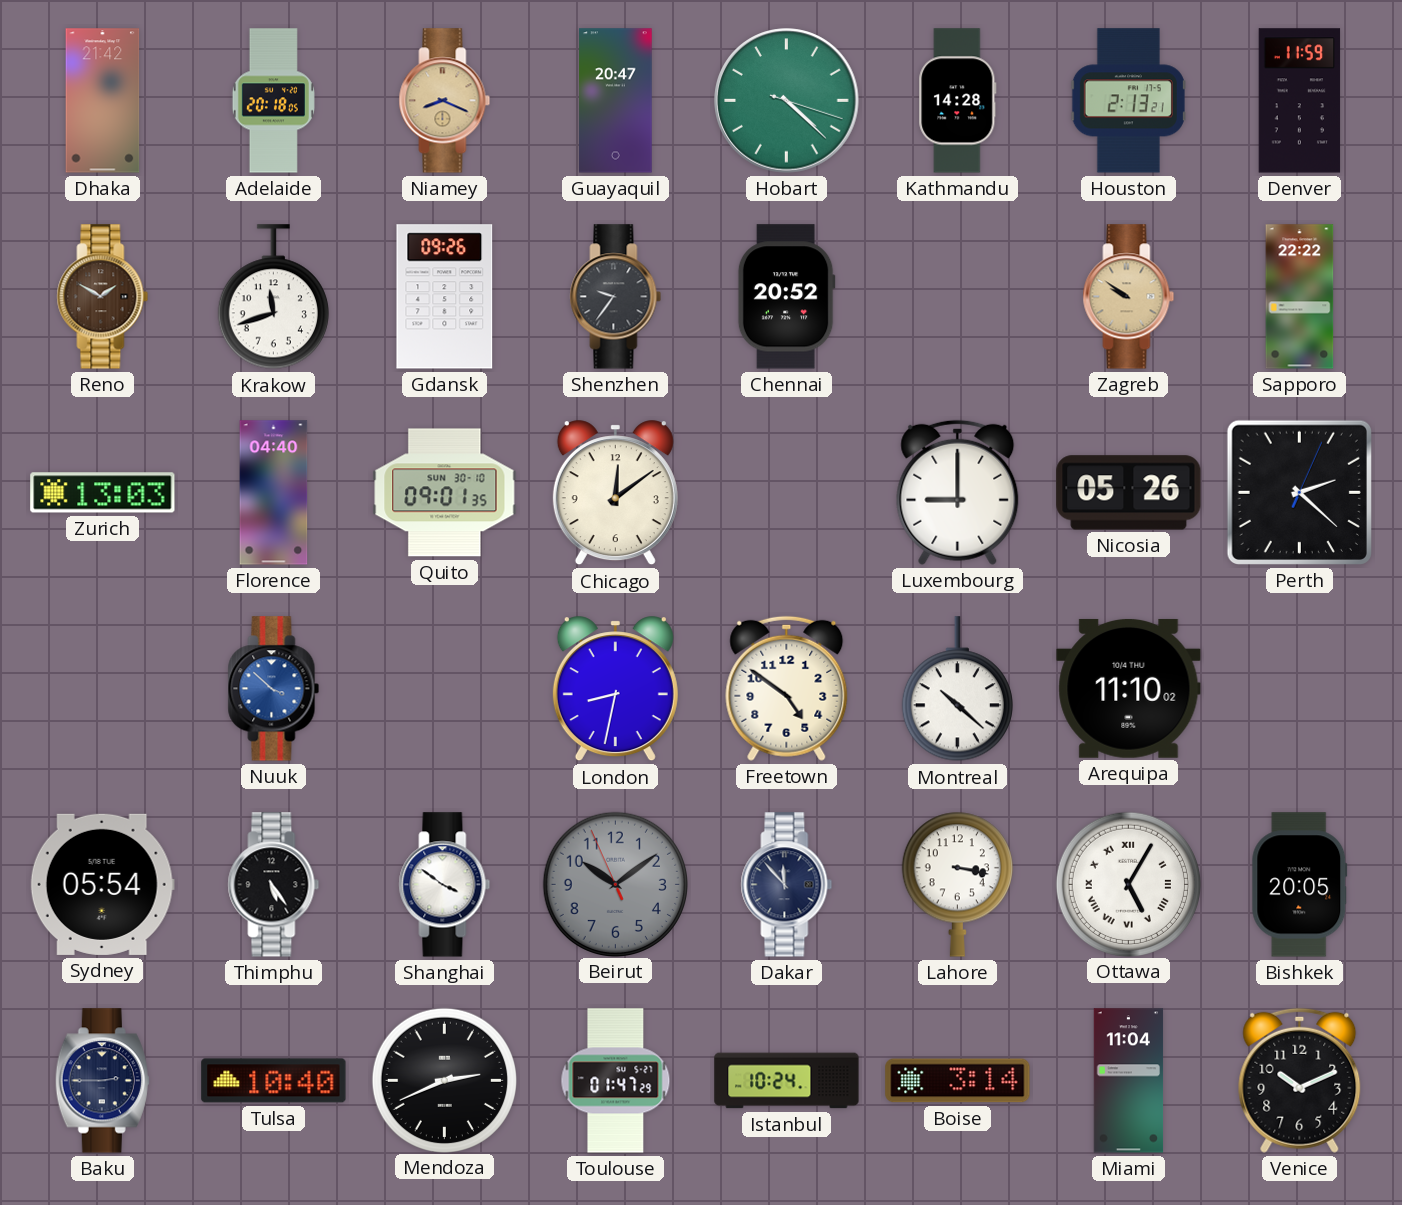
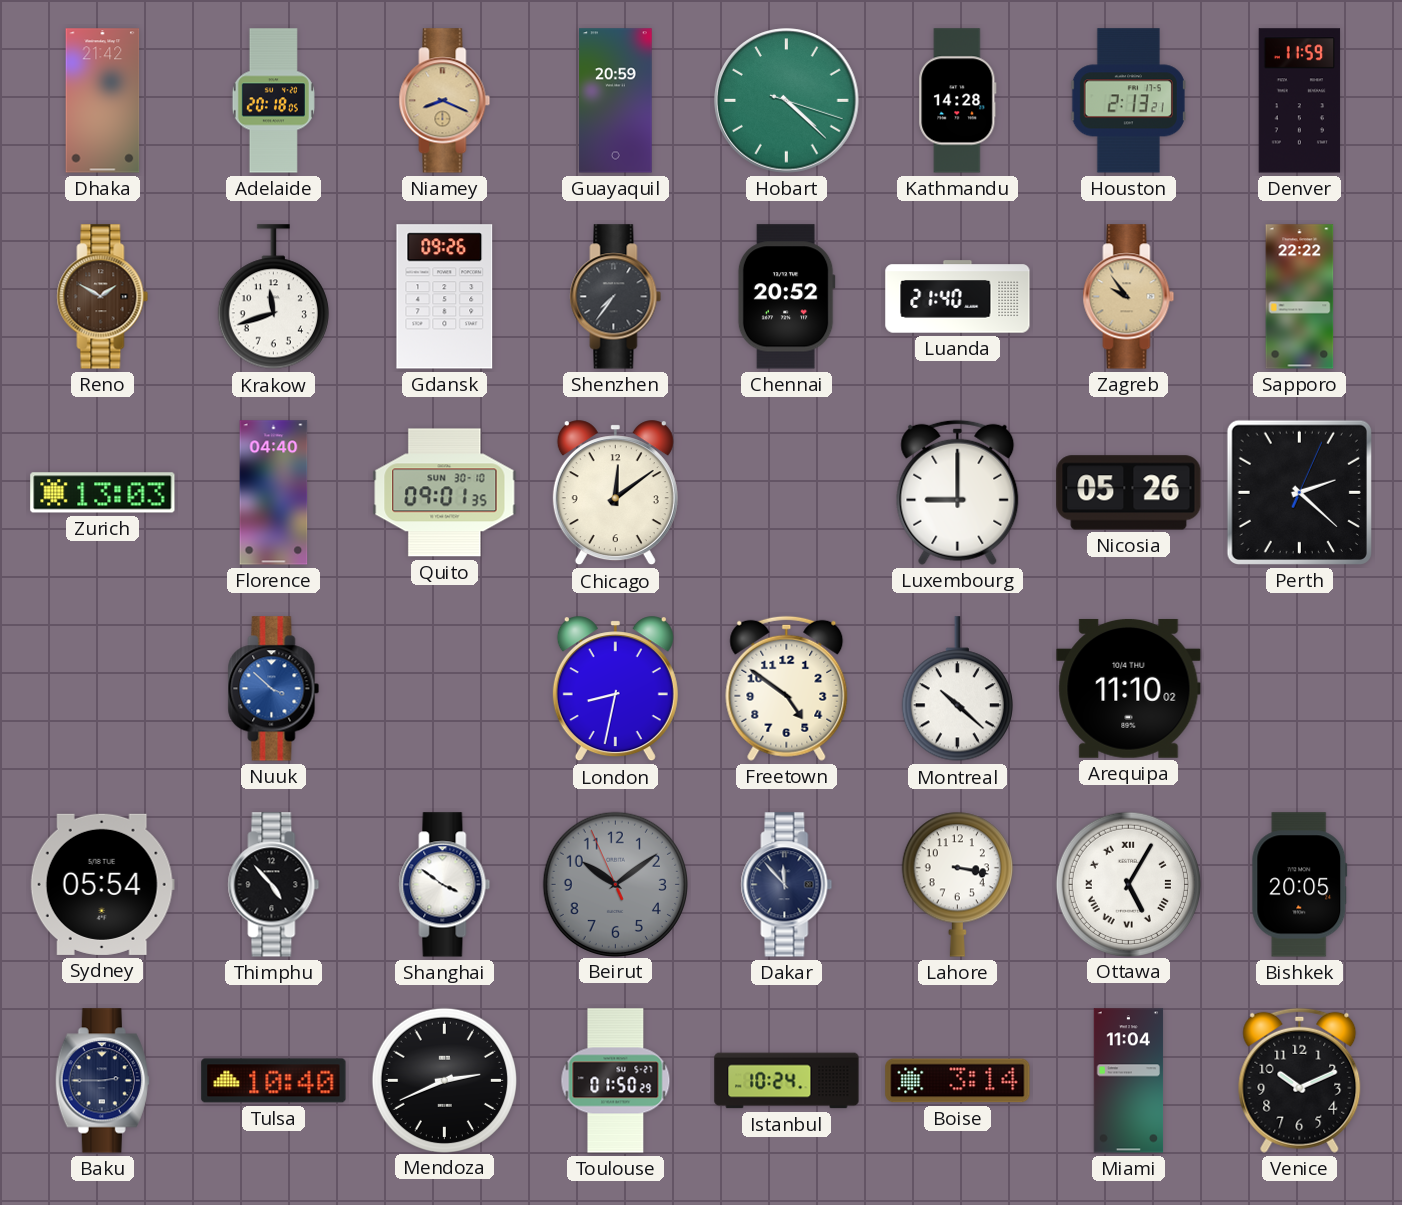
Guayaquil: 20:47 -> 20:59
Shenzhen: 9:36 -> 7:36
Luanda: none -> 21:40
Zagreb: 9:51 -> 9:54
Thimphu: 5:24 -> 4:53
Toulouse: 01:47 -> 01:50
